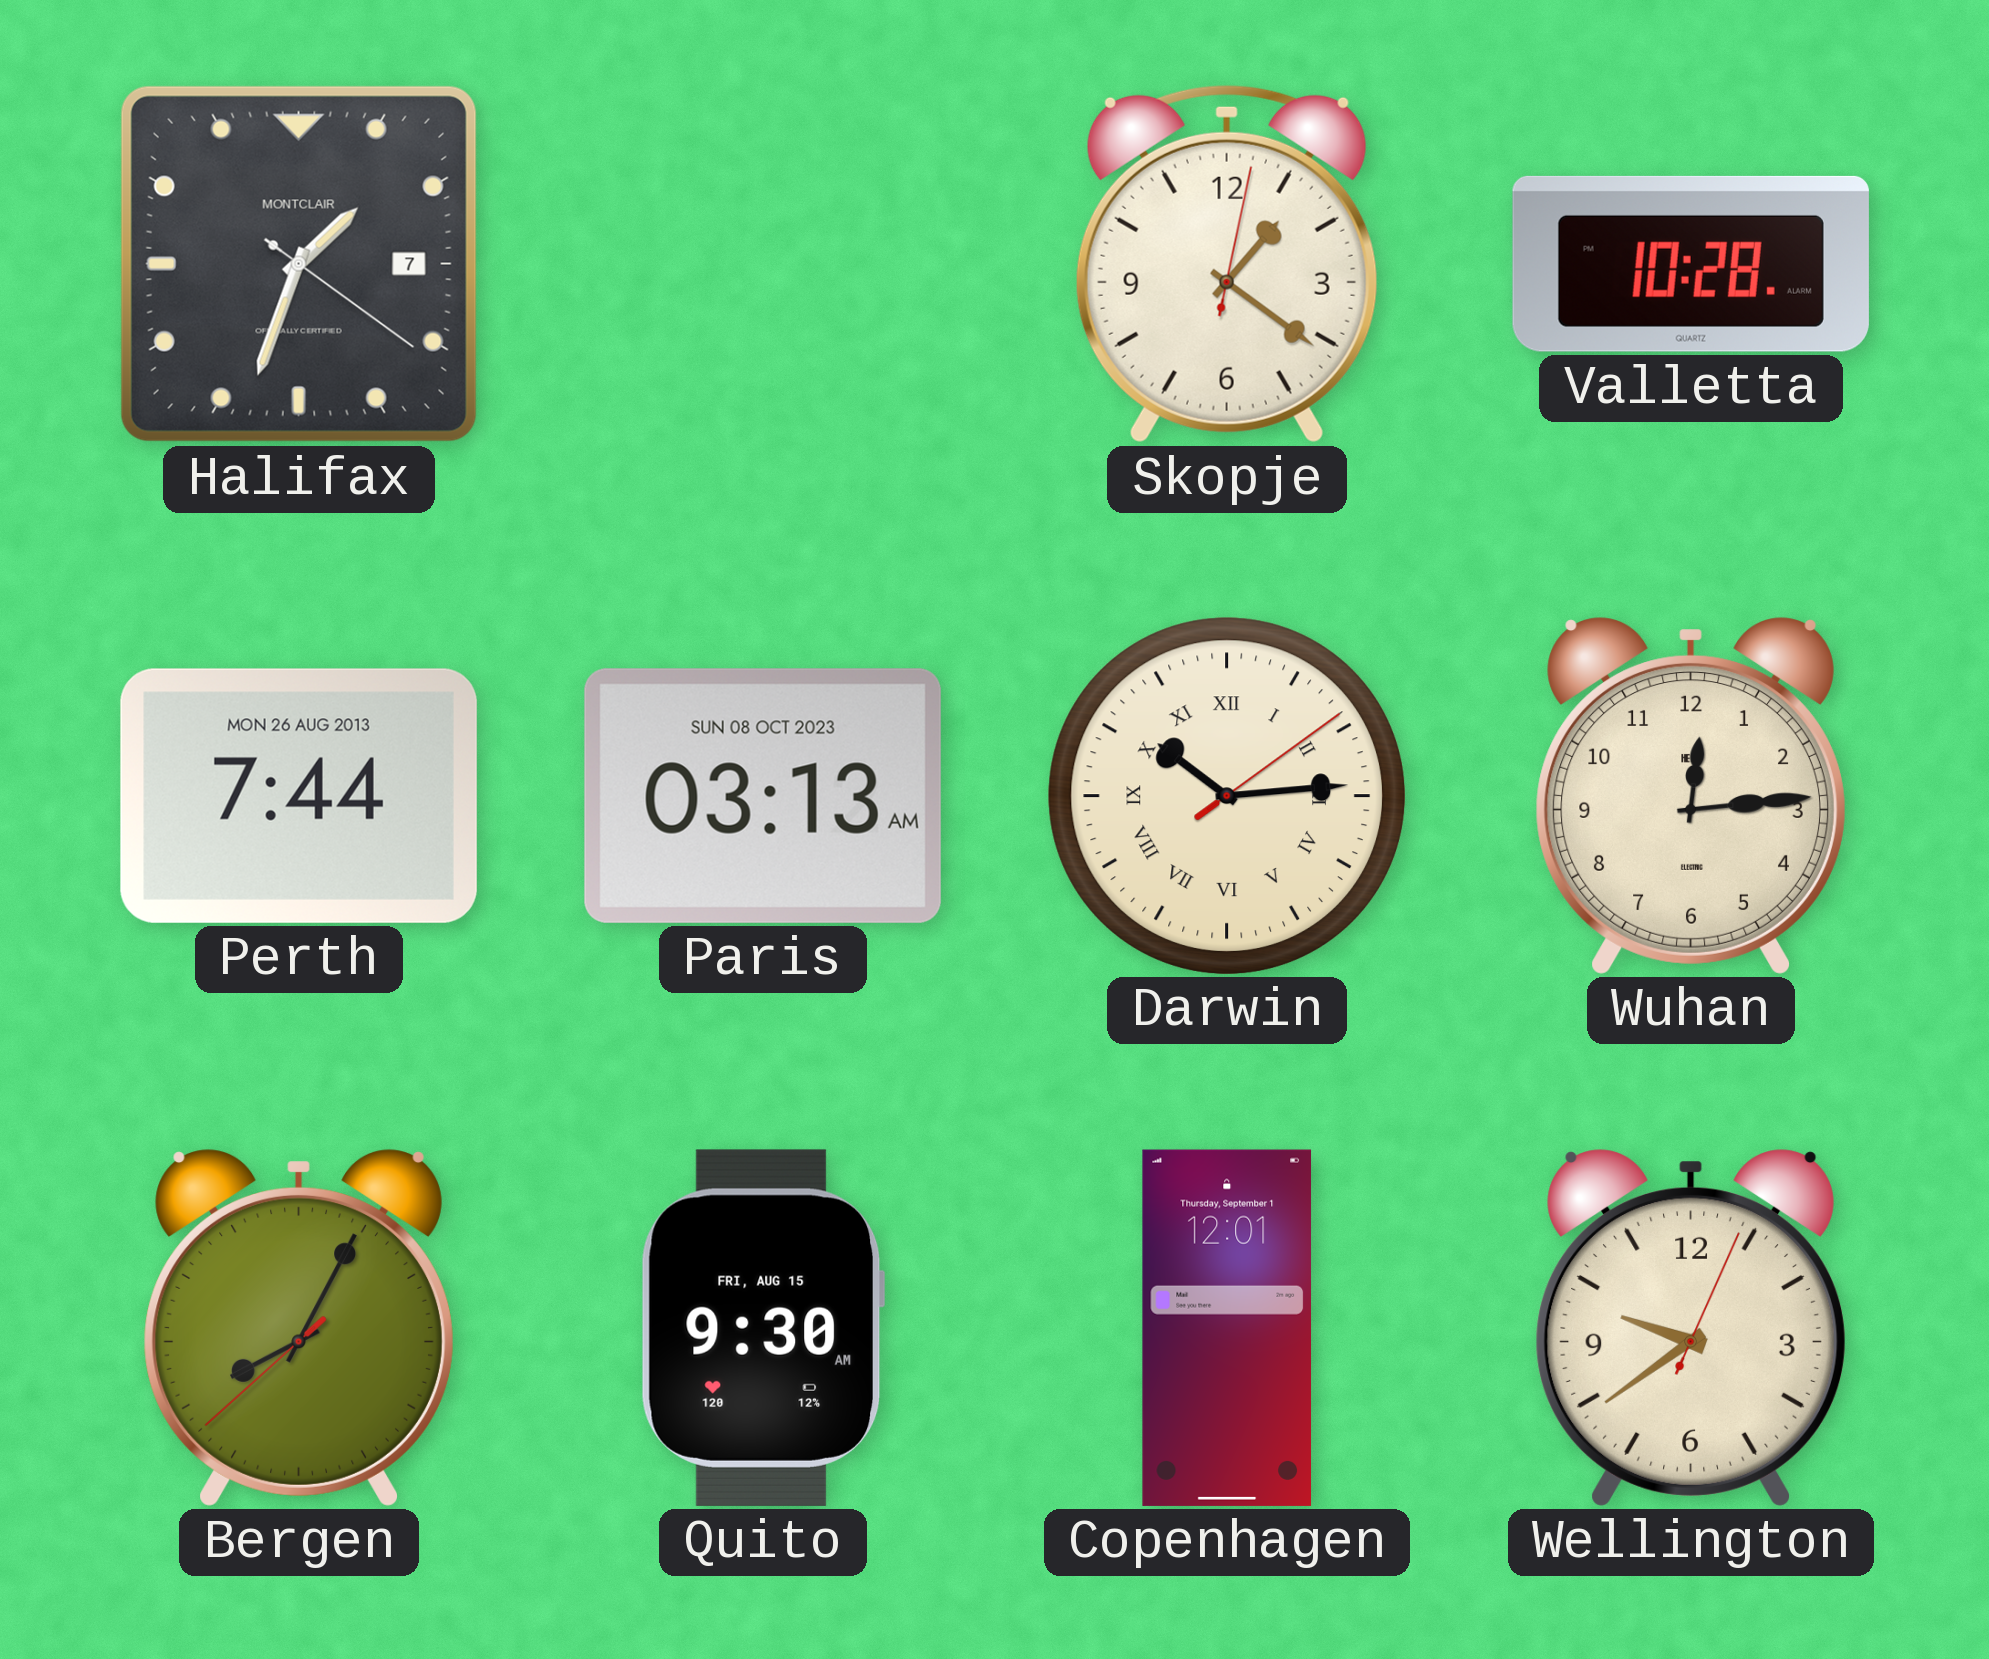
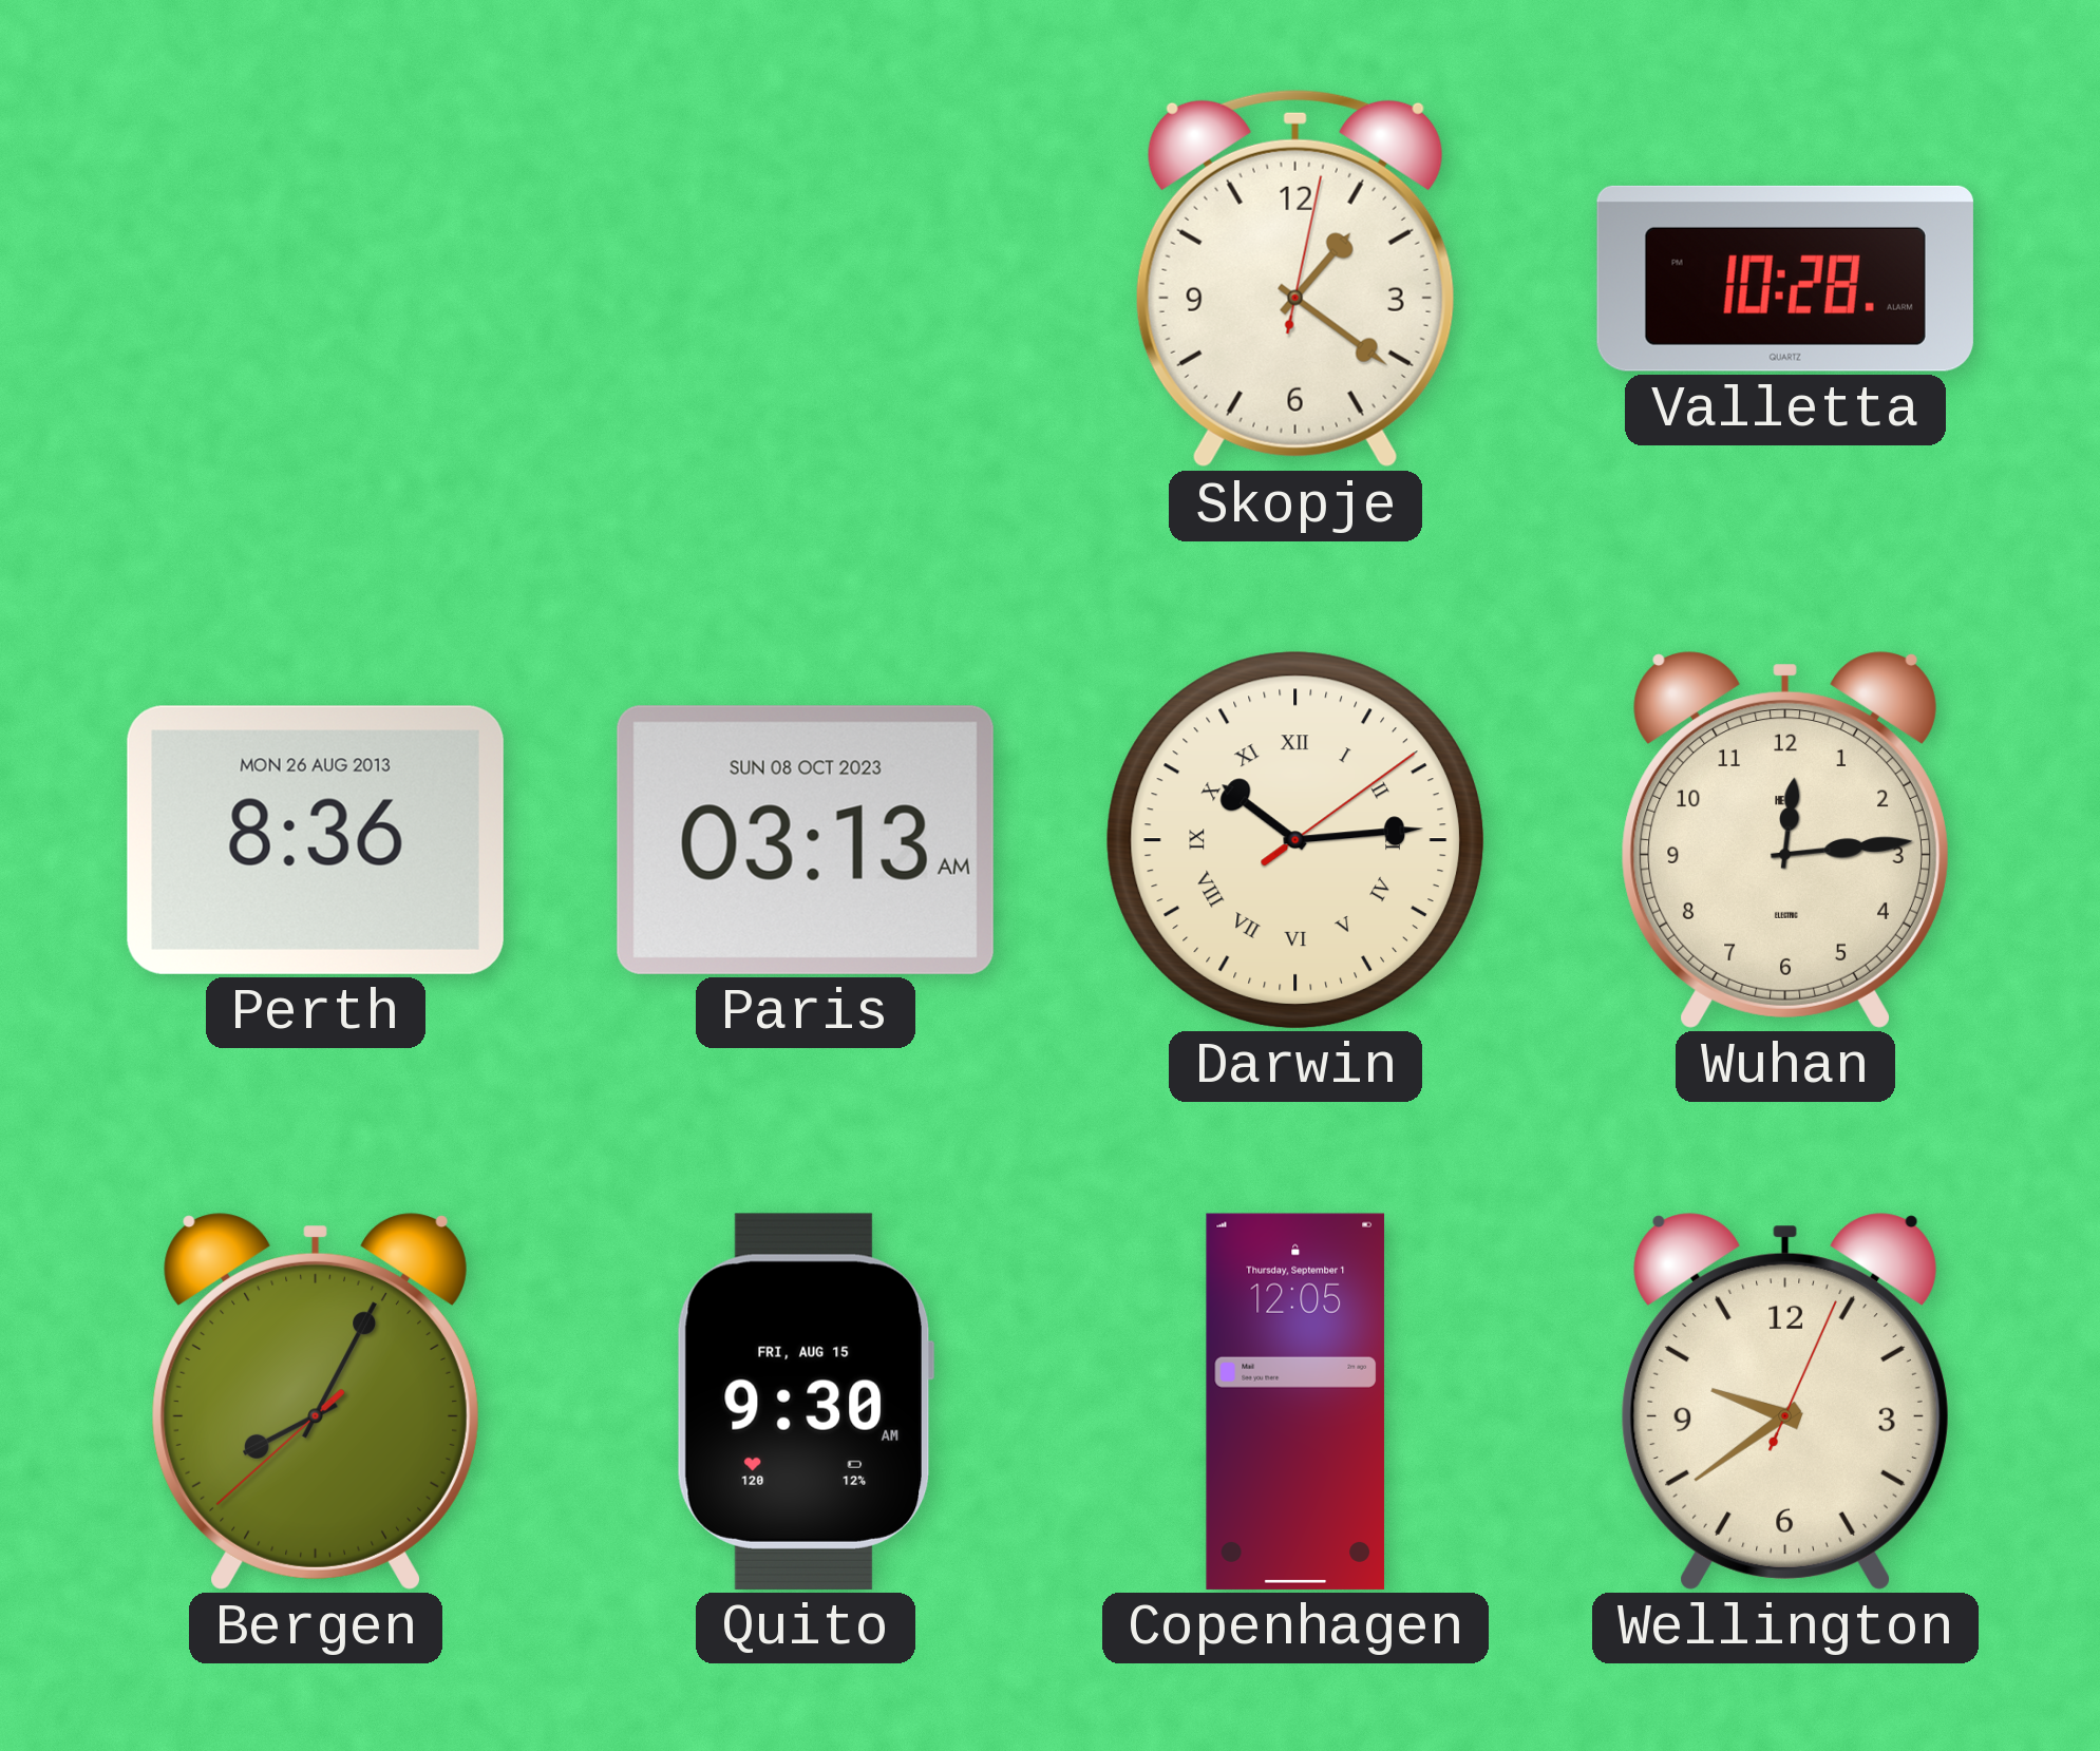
Halifax: 1:33 -> none
Perth: 7:44 -> 8:36
Copenhagen: 12:01 -> 12:05
